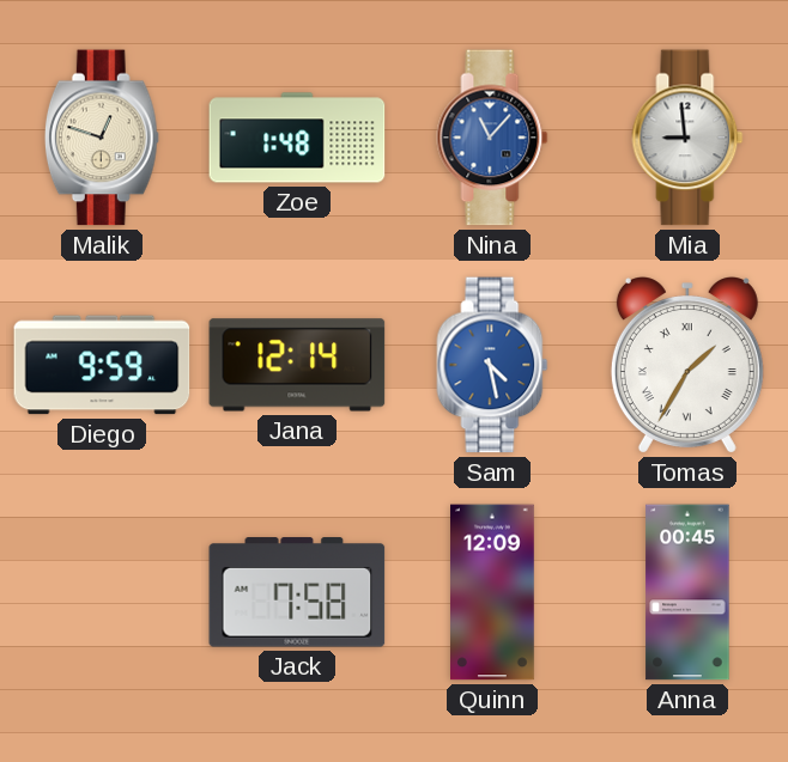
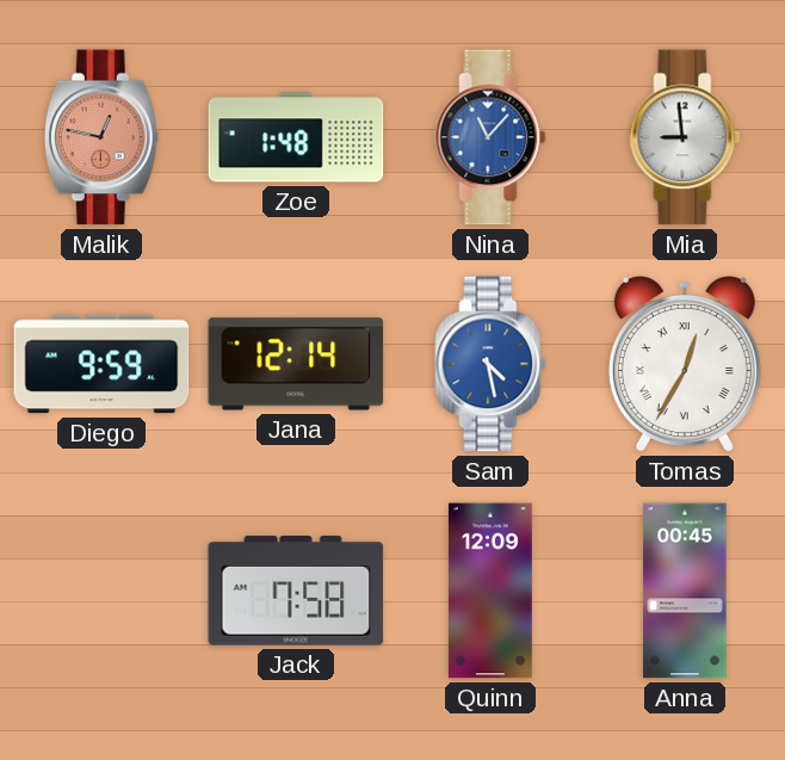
Malik: 12:48 -> 12:47
Malik dial: cream -> salmon
Tomas: 1:35 -> 12:35
